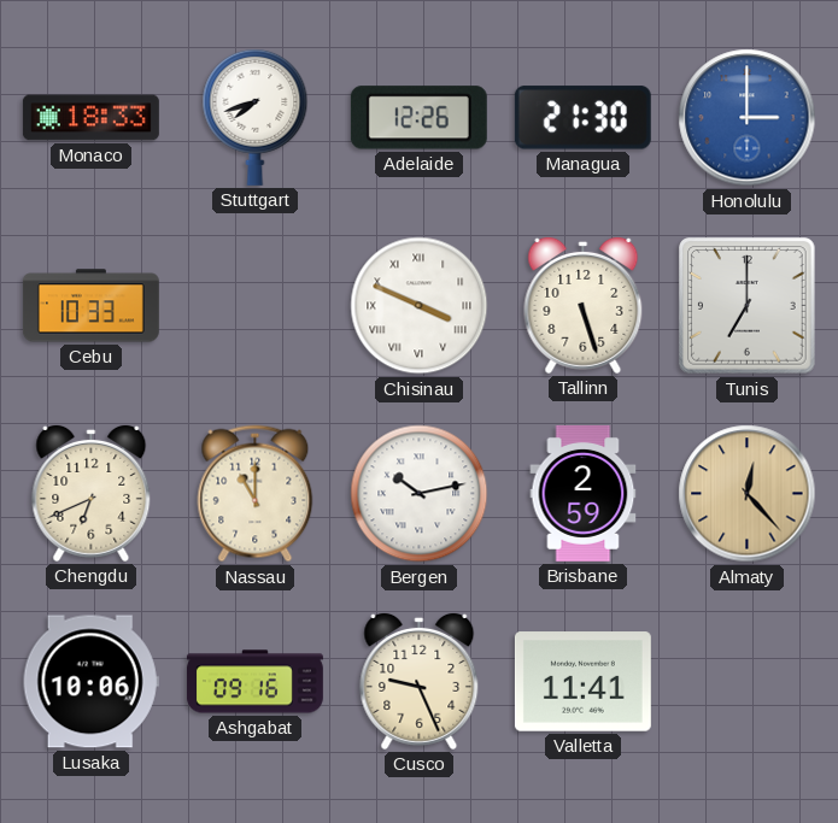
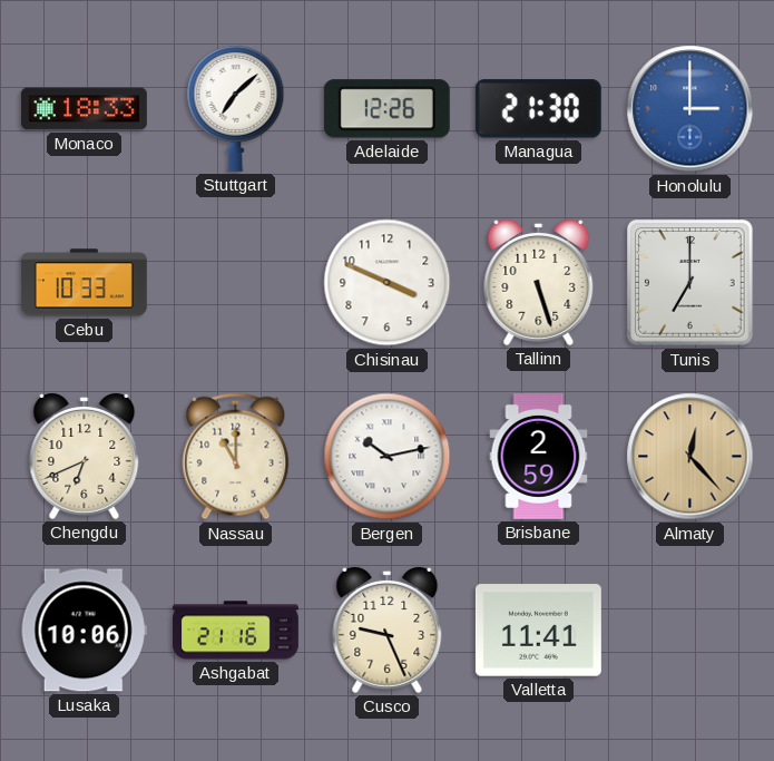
Stuttgart: 7:42 -> 7:08
Chisinau numerals: Roman -> Arabic
Ashgabat: 09:16 -> 21:16
